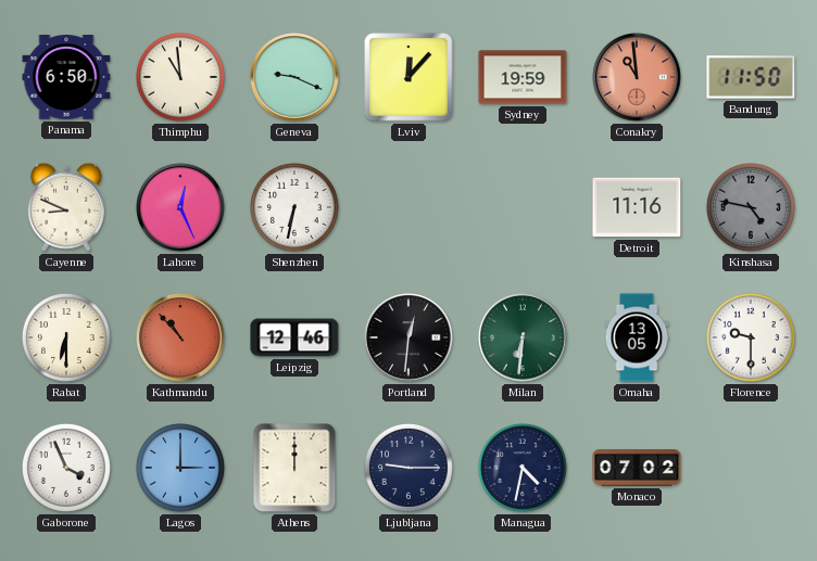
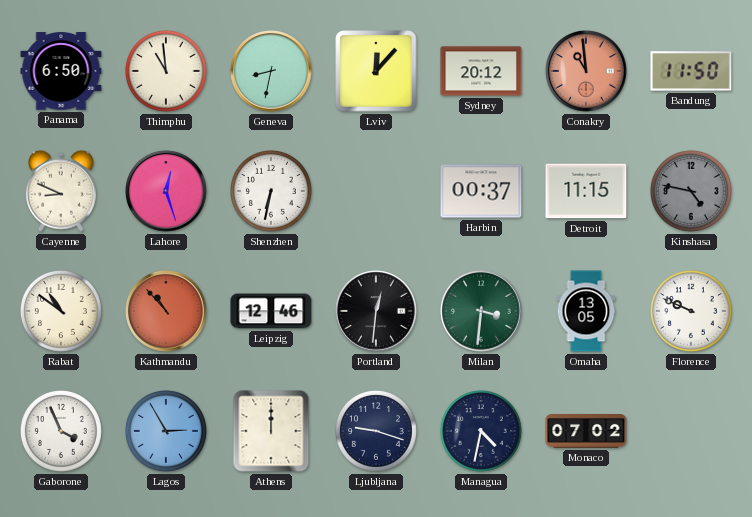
Geneva: 9:19 -> 8:32
Sydney: 19:59 -> 20:12
Lahore: 12:26 -> 12:27
Harbin: none -> 00:37
Detroit: 11:16 -> 11:15
Rabat: 6:30 -> 10:51
Milan: 6:31 -> 3:31
Florence: 9:30 -> 9:49
Lagos: 3:00 -> 2:55
Ljubljana: 9:15 -> 9:18
